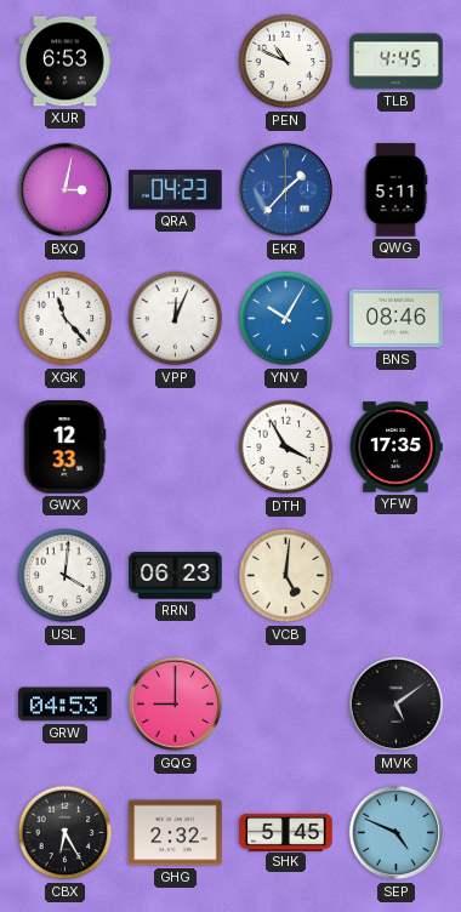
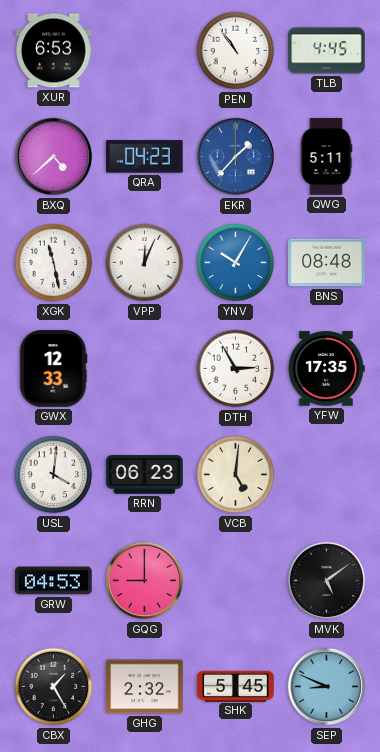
PEN: 10:49 -> 10:54
BXQ: 3:02 -> 4:38
XGK: 11:23 -> 11:28
BNS: 08:46 -> 08:48
DTH: 3:55 -> 2:55
CBX: 6:25 -> 1:25
SEP: 4:49 -> 8:49
